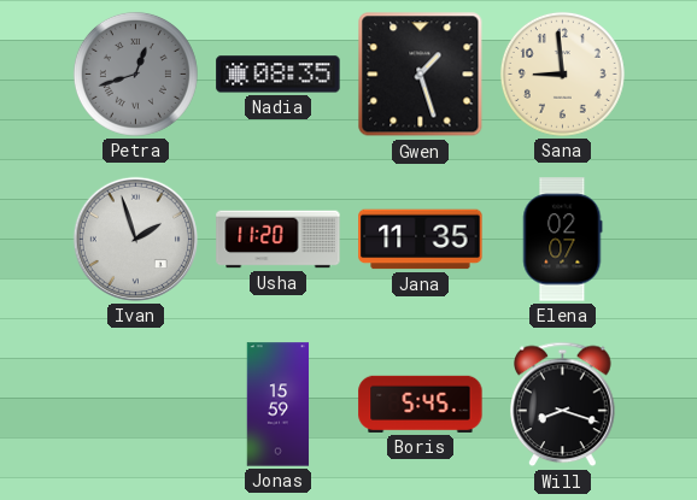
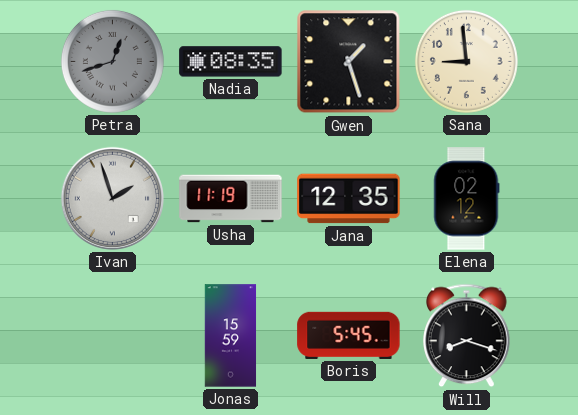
Usha: 11:20 -> 11:19
Jana: 11:35 -> 12:35
Elena: 02:07 -> 02:12
